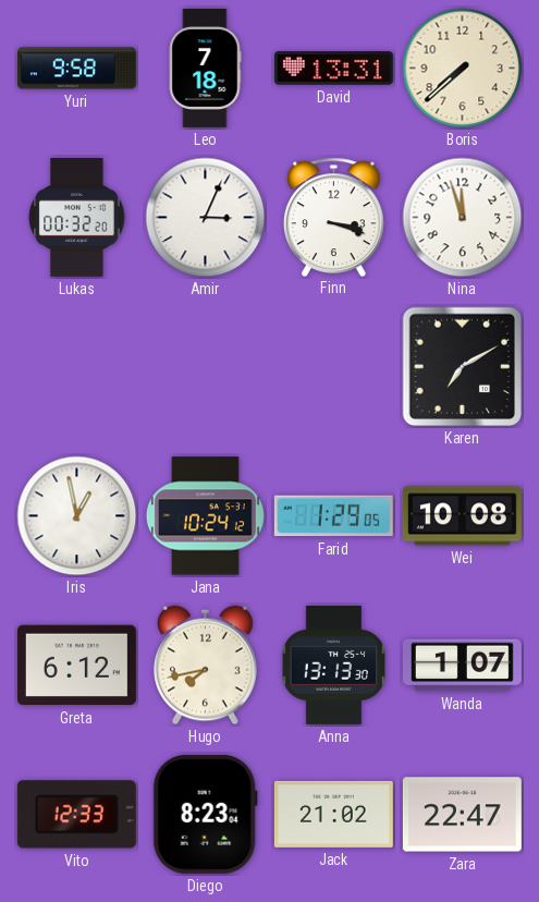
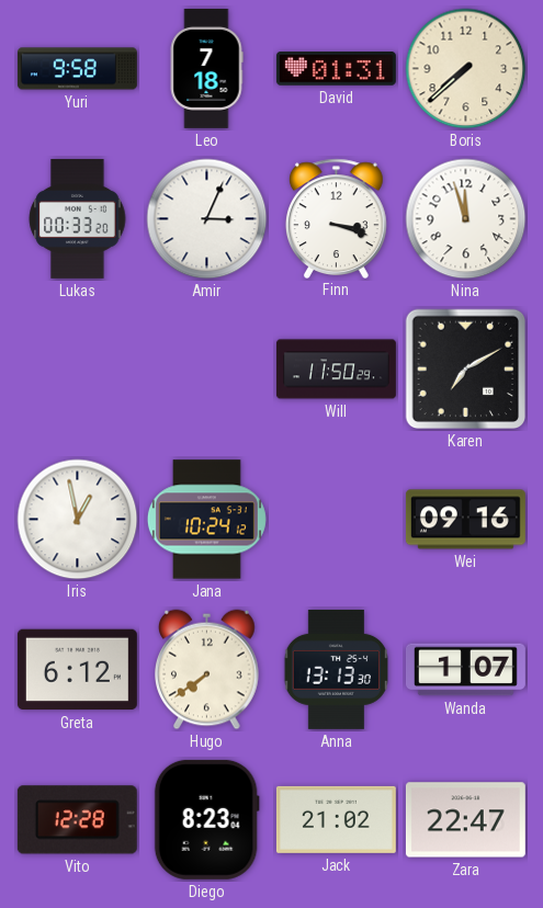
David: 13:31 -> 01:31
Lukas: 00:32 -> 00:33
Will: none -> 11:50
Farid: 1:29 -> none
Wei: 10:08 -> 09:16
Hugo: 7:43 -> 7:39
Vito: 12:33 -> 12:28
